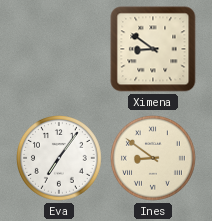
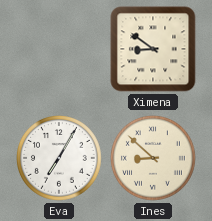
Eva: 7:06 -> 7:05
Ines: 8:51 -> 8:52
